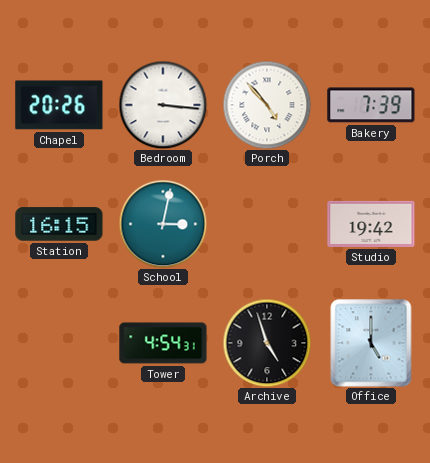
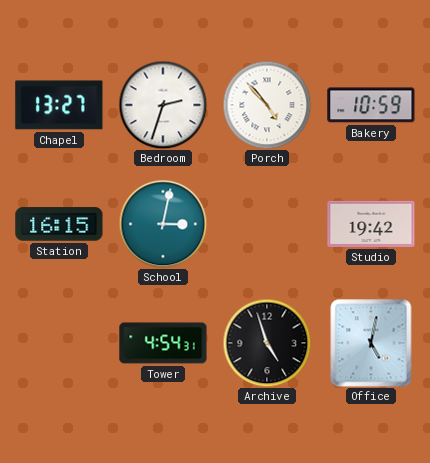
Chapel: 20:26 -> 13:27
Bedroom: 3:16 -> 2:33
Bakery: 7:39 -> 10:59
Office: 5:00 -> 5:02
